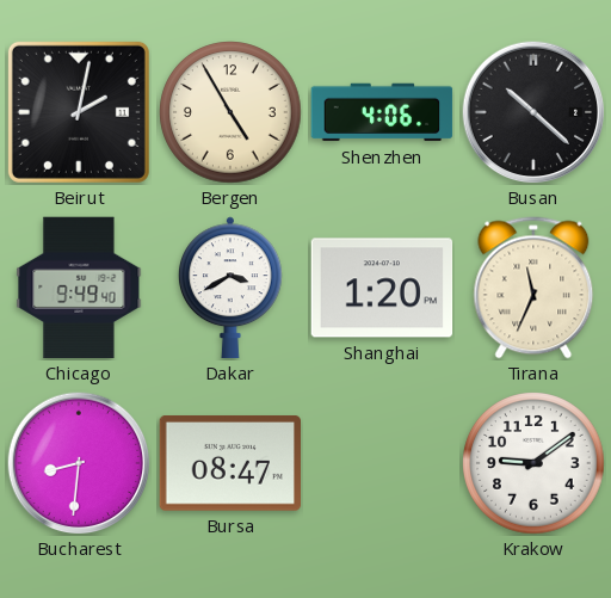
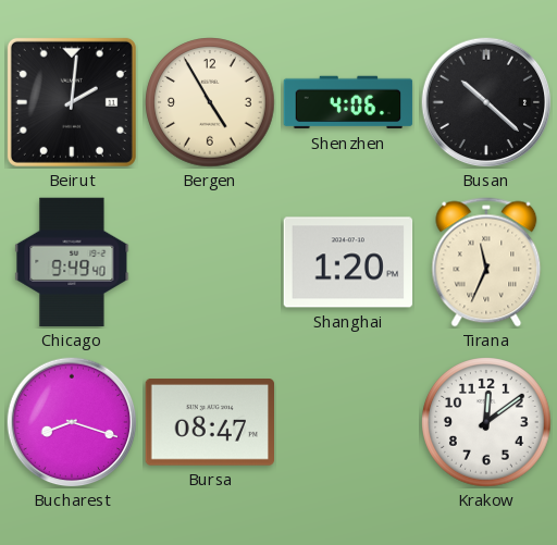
Beirut: 2:02 -> 2:01
Dakar: 3:40 -> none
Bucharest: 8:31 -> 8:18
Krakow: 9:09 -> 12:09
